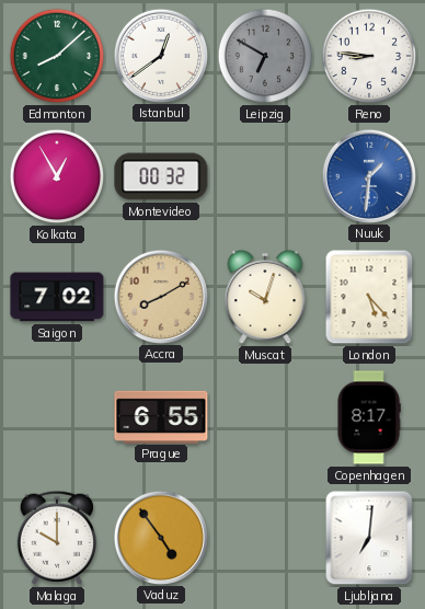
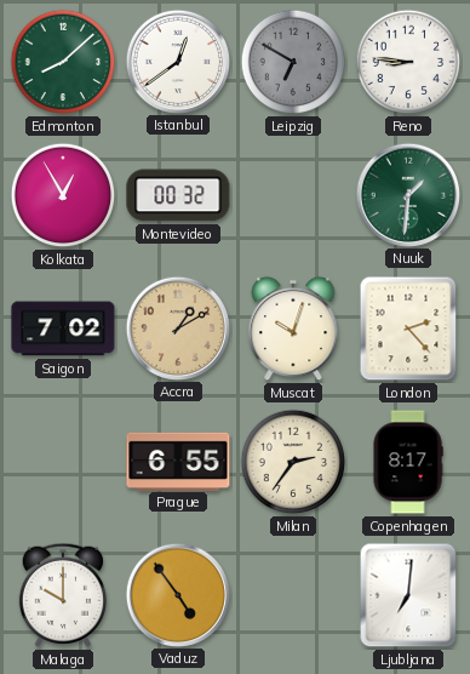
Nuuk dial: blue -> green
Accra: 8:10 -> 1:10
London: 5:23 -> 2:23
Milan: none -> 2:36
